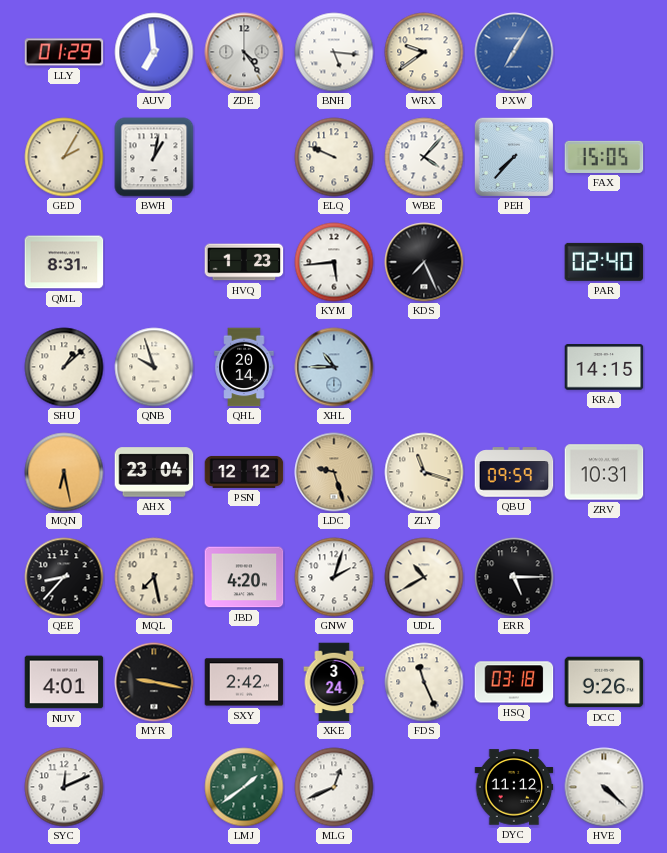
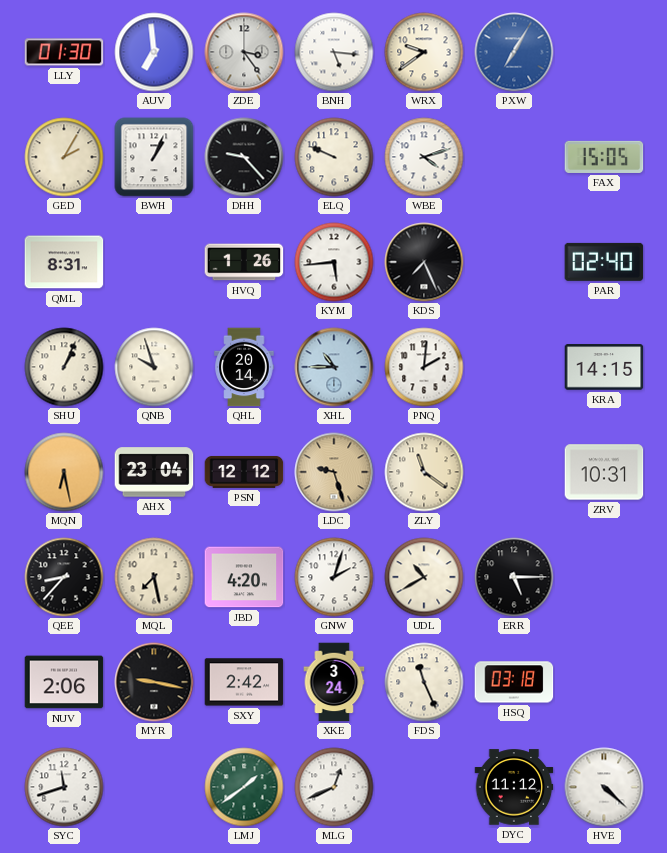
LLY: 01:29 -> 01:30
ZDE: 4:24 -> 3:24
BWH: 1:02 -> 1:04
DHH: none -> 9:23
WBE: 4:07 -> 4:12
PEH: 7:37 -> none
HVQ: 1:23 -> 1:26
SHU: 1:08 -> 1:04
PNQ: none -> 2:01
ZLY: 11:18 -> 11:21
QBU: 09:59 -> none
NUV: 4:01 -> 2:06
DCC: 9:26 -> none
SYC: 12:11 -> 11:42
